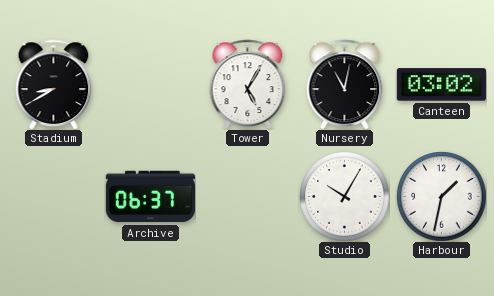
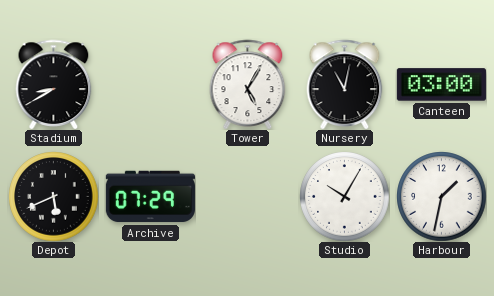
Canteen: 03:02 -> 03:00
Depot: none -> 5:41
Archive: 06:37 -> 07:29
